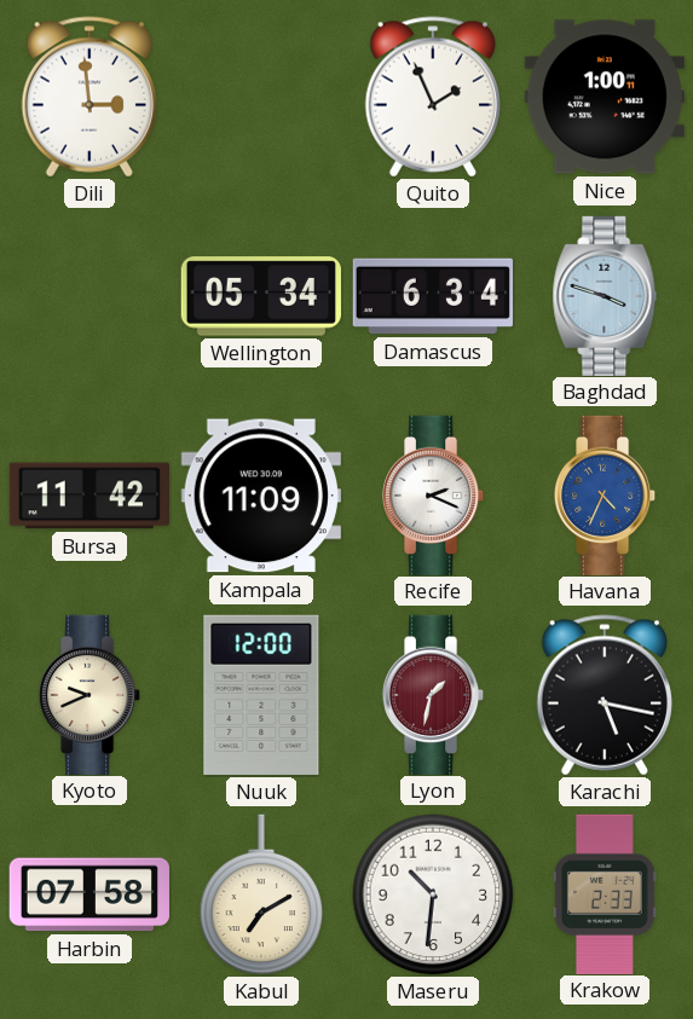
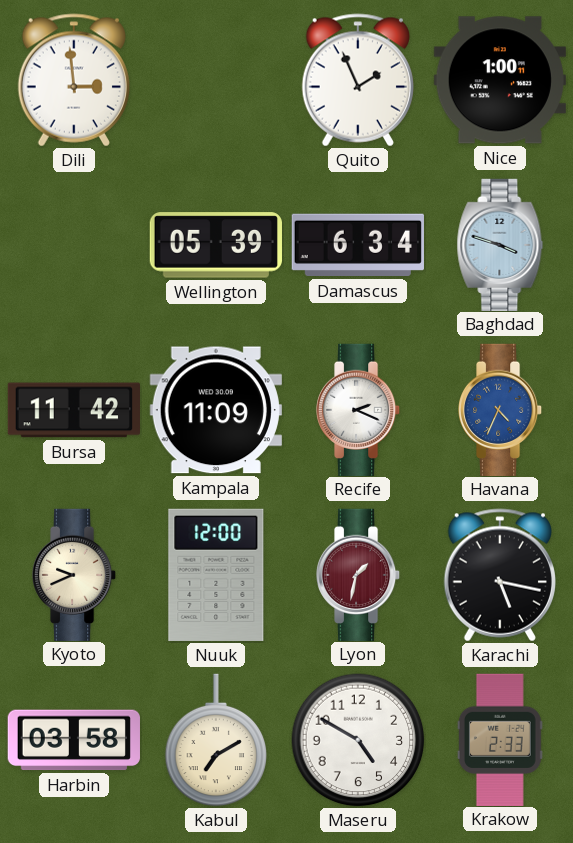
Wellington: 05:34 -> 05:39
Harbin: 07:58 -> 03:58
Maseru: 10:31 -> 4:50
